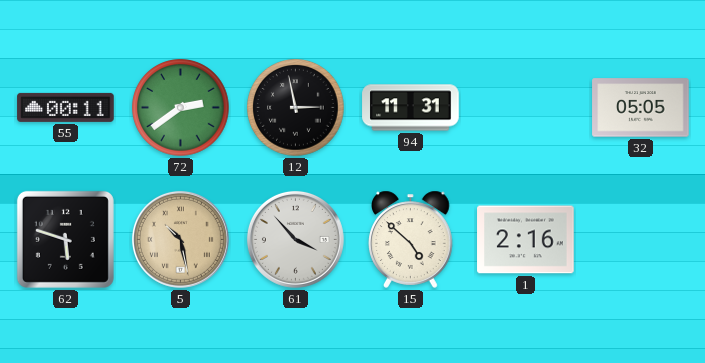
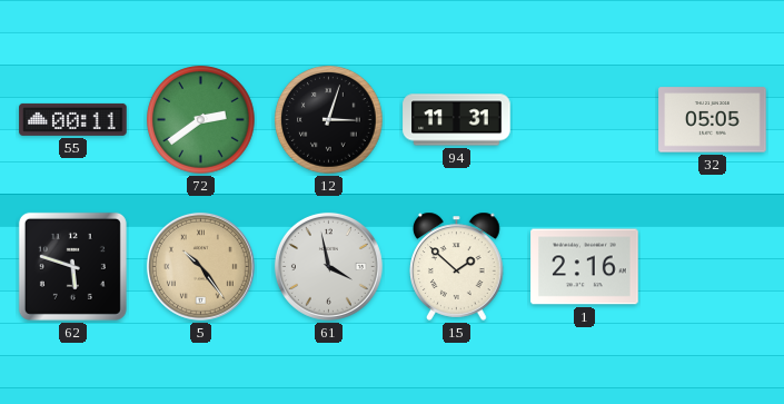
12: 2:58 -> 3:03
5: 10:28 -> 10:24
61: 3:53 -> 3:58
15: 4:52 -> 1:52
